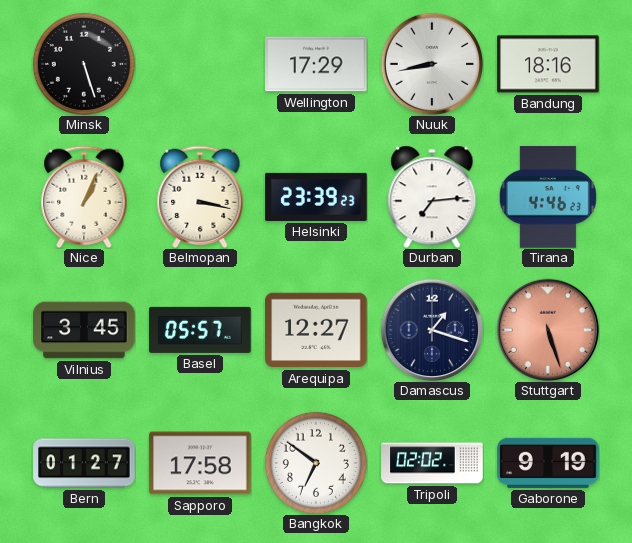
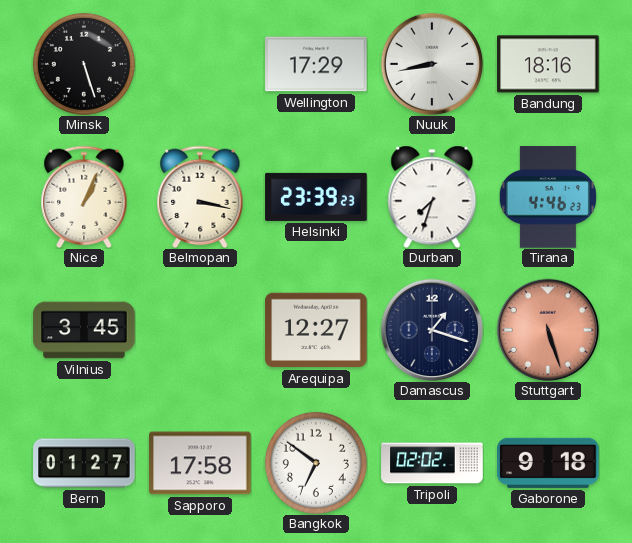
Durban: 7:14 -> 7:33
Basel: 05:57 -> none
Gaborone: 9:19 -> 9:18
